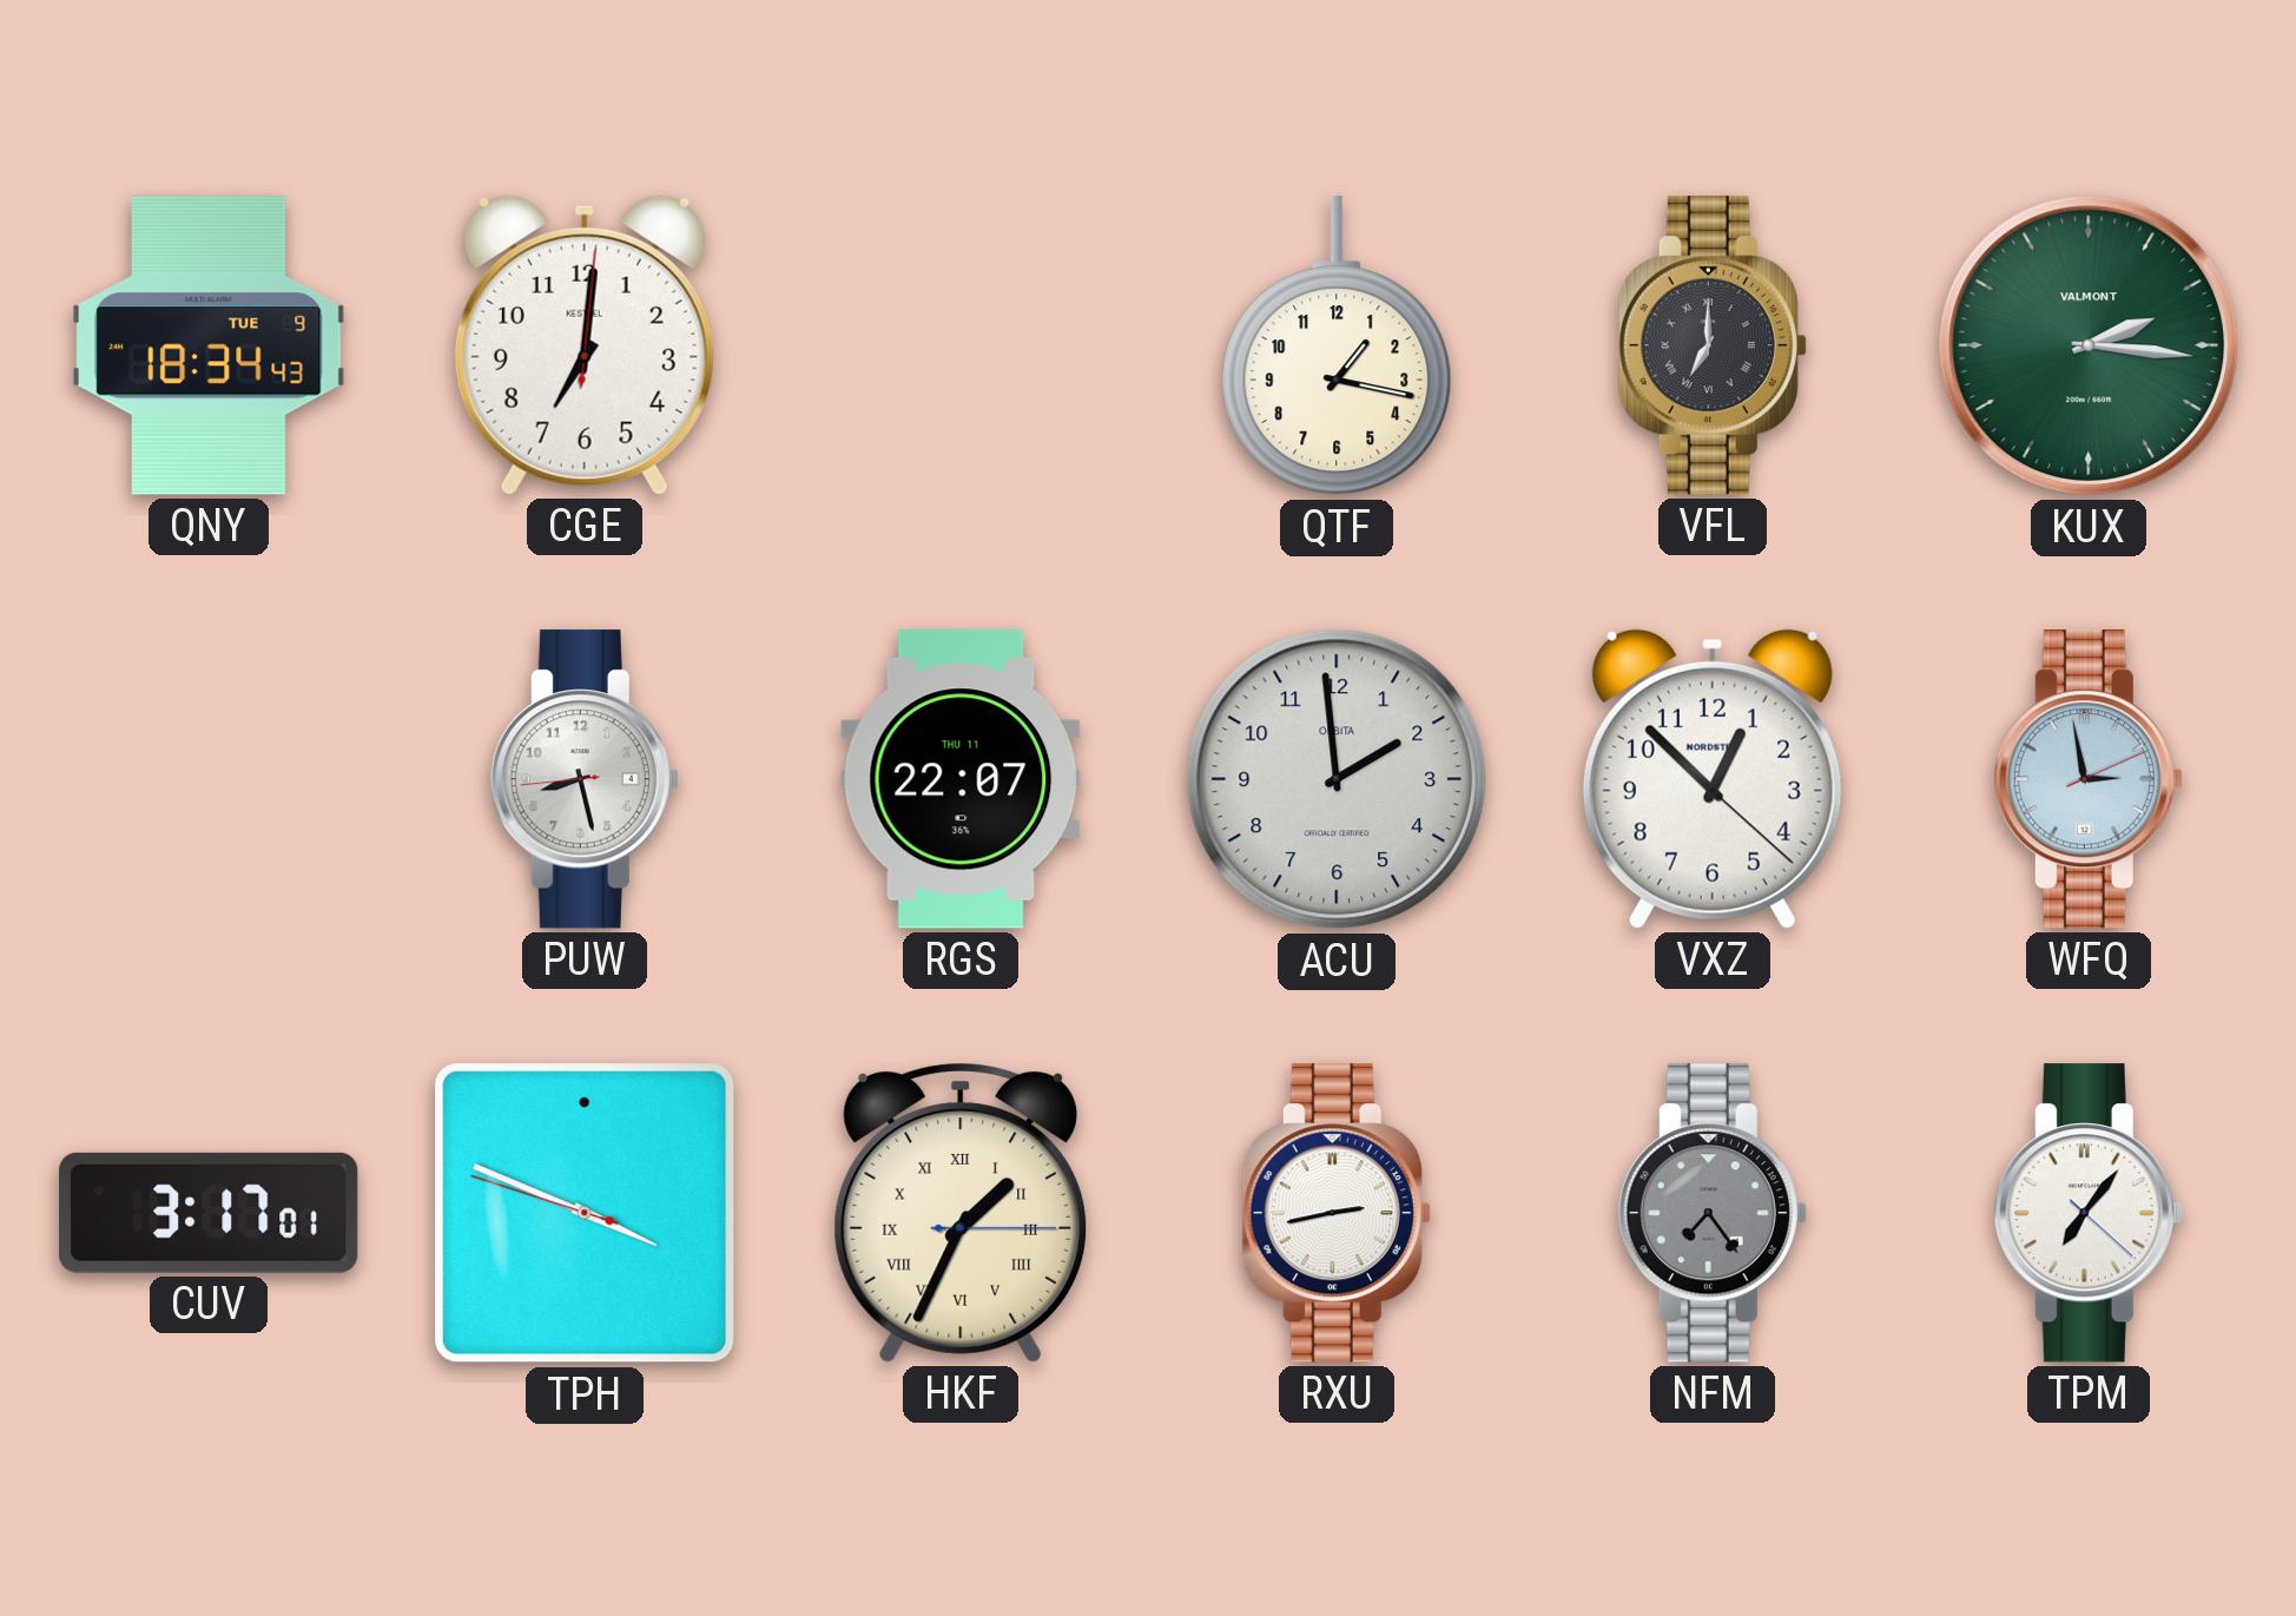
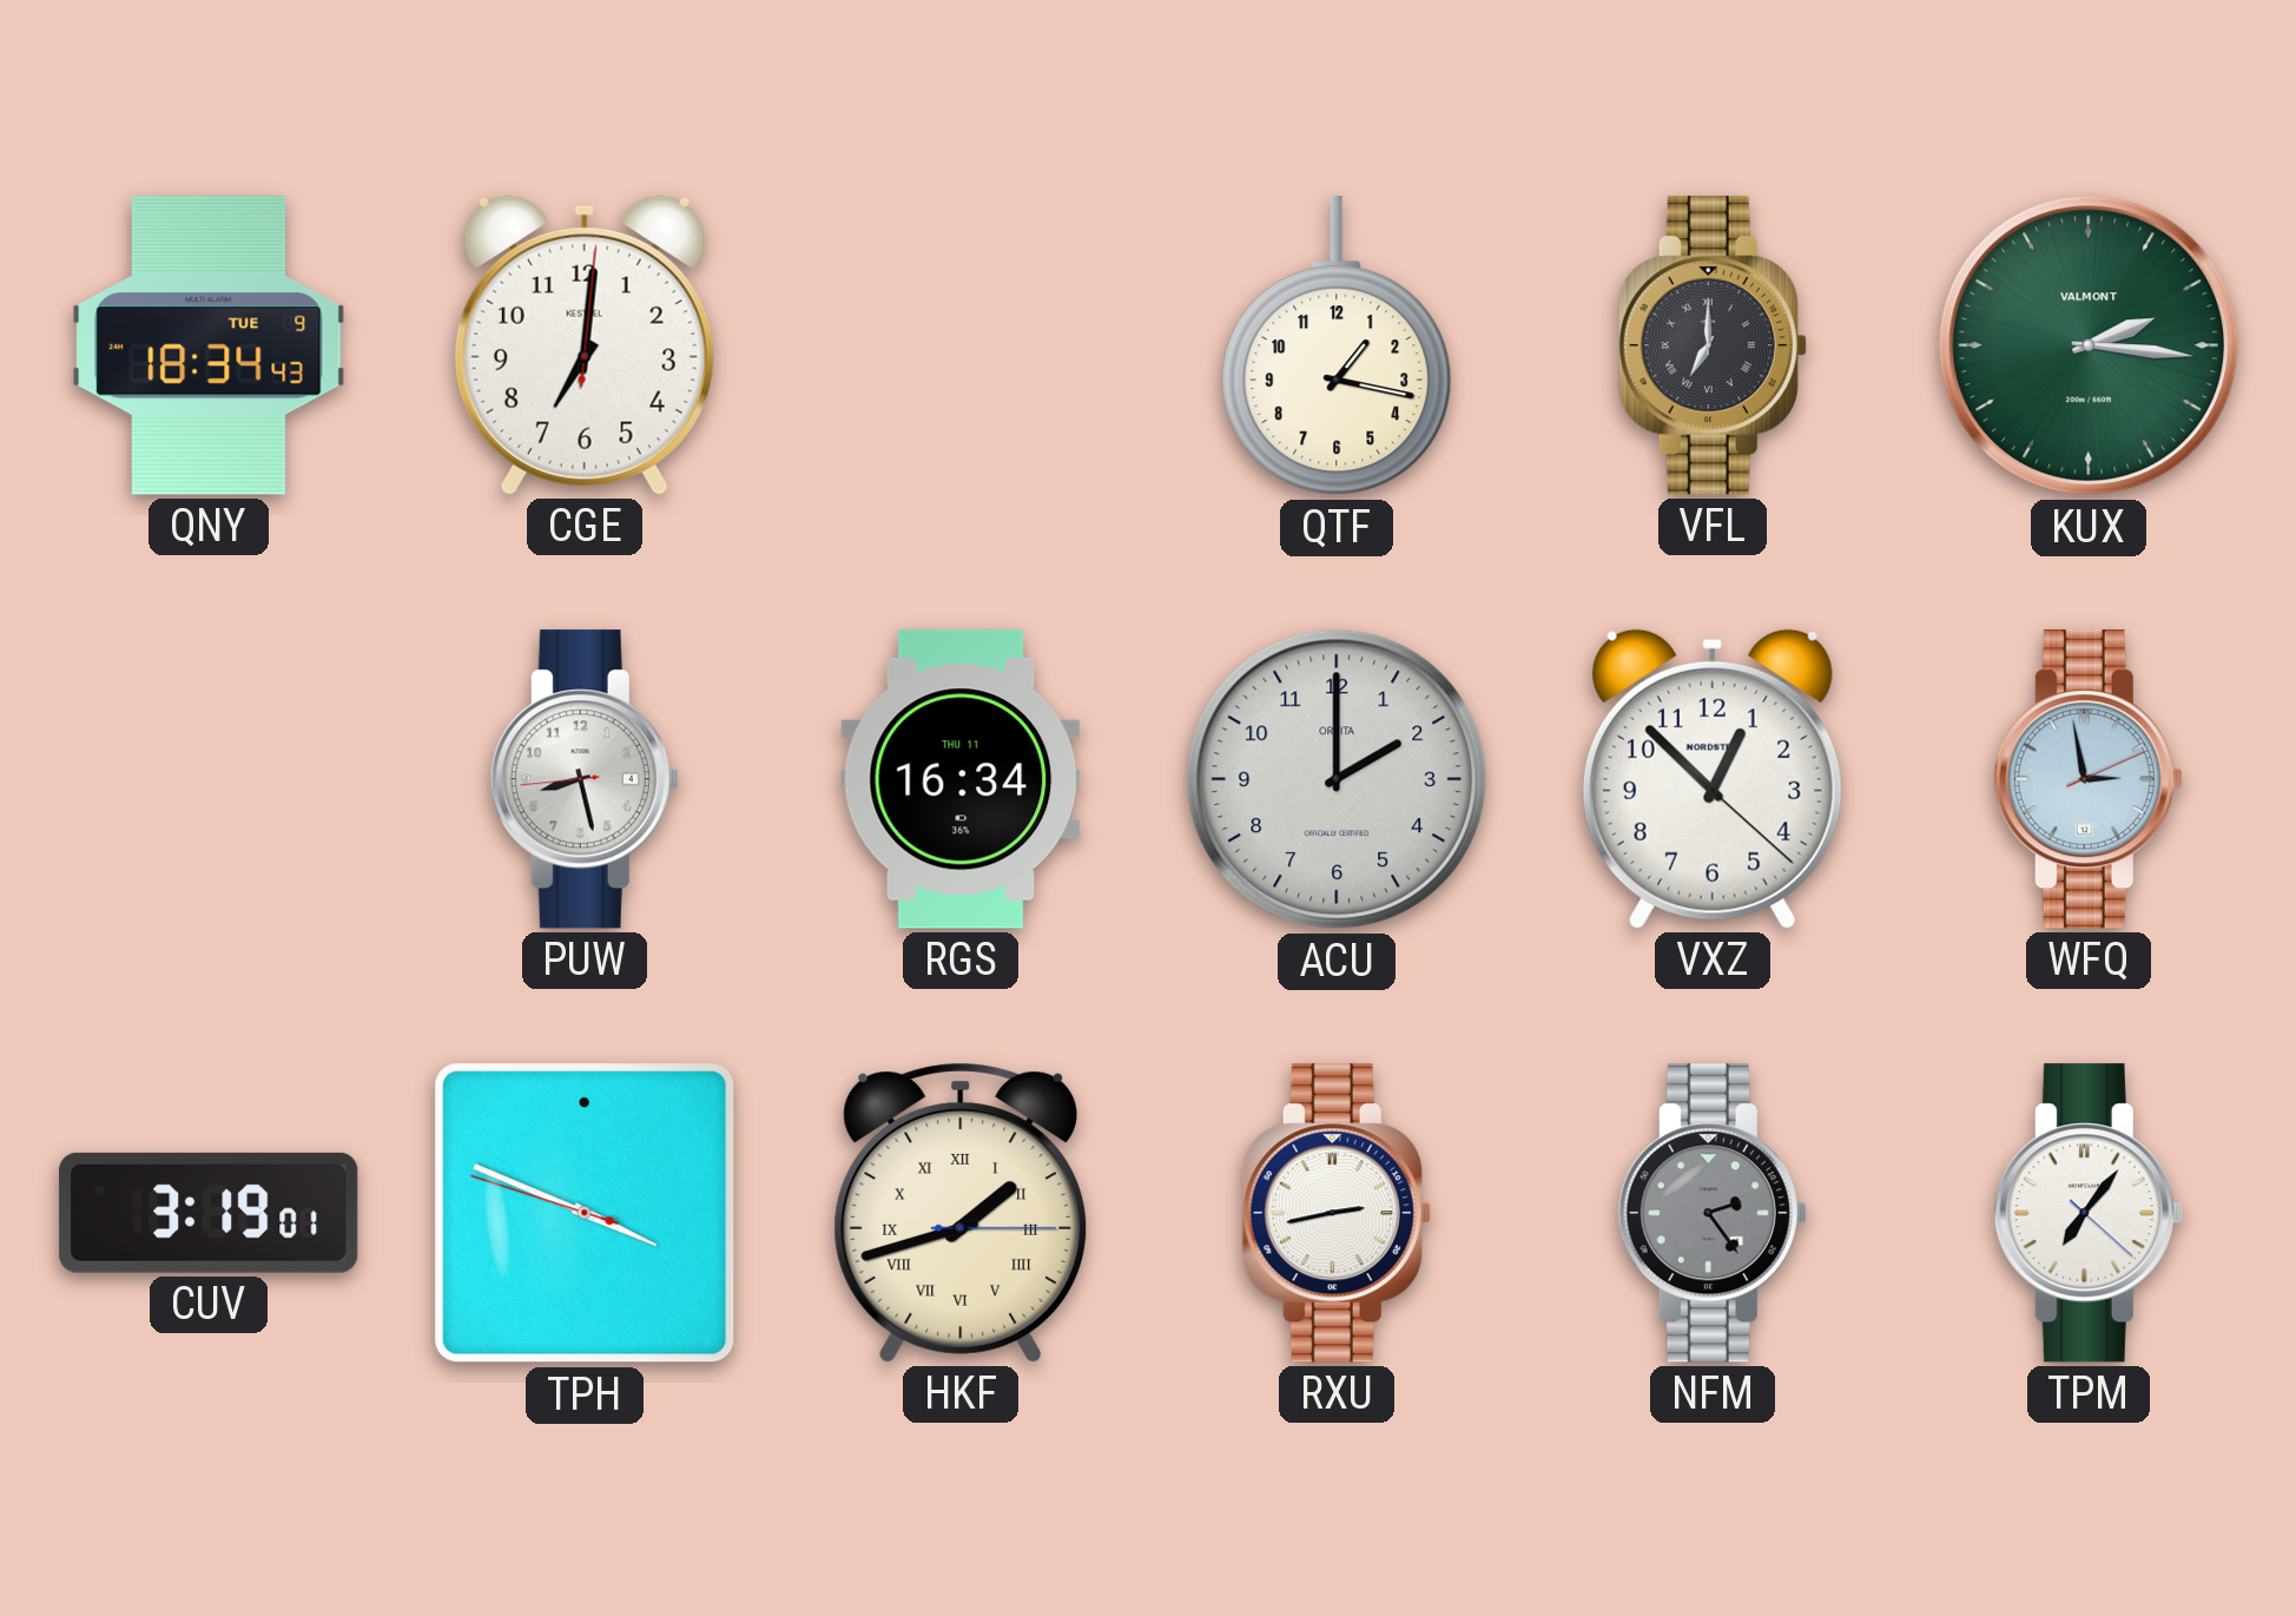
RGS: 22:07 -> 16:34
ACU: 1:59 -> 2:00
CUV: 3:17 -> 3:19
HKF: 1:34 -> 1:42
NFM: 7:24 -> 2:24
